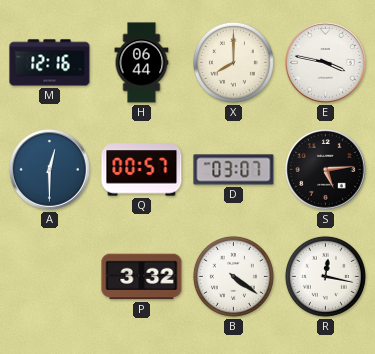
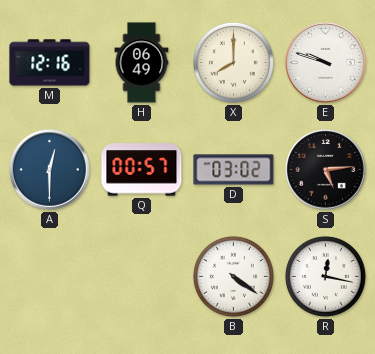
H: 06:44 -> 06:49
E: 3:47 -> 9:48
D: 03:07 -> 03:02
P: 3:32 -> none
